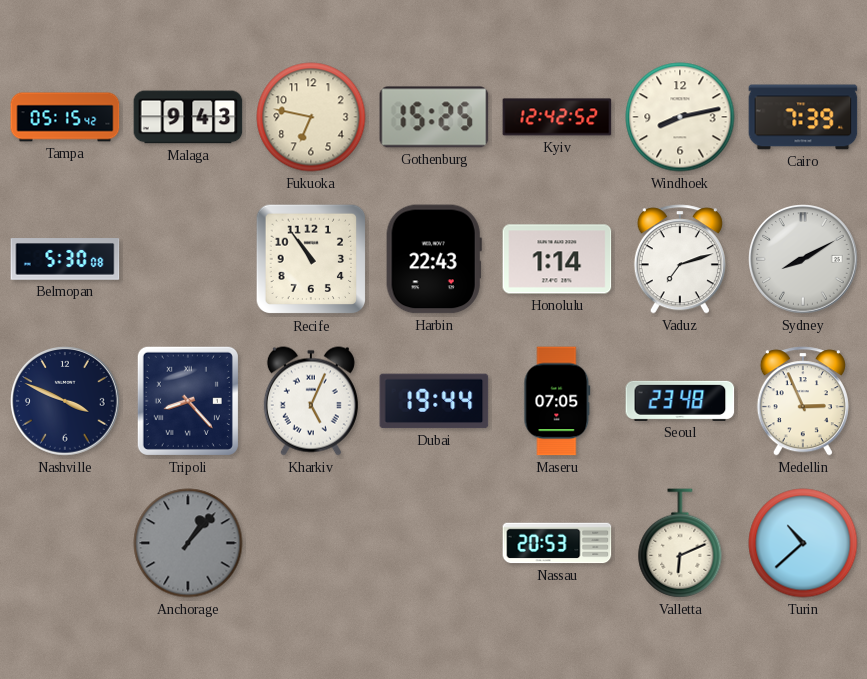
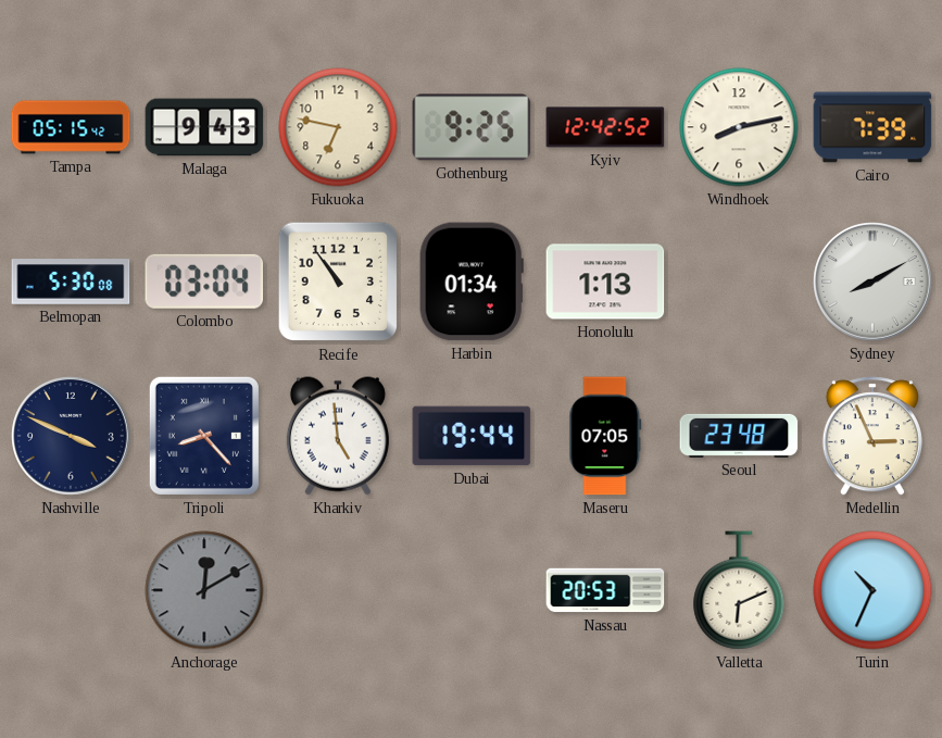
Gothenburg: 15:25 -> 9:25
Colombo: none -> 03:04
Harbin: 22:43 -> 01:34
Honolulu: 1:14 -> 1:13
Vaduz: 7:12 -> none
Kharkiv: 5:04 -> 4:59
Anchorage: 1:07 -> 12:10
Turin: 10:38 -> 10:34
